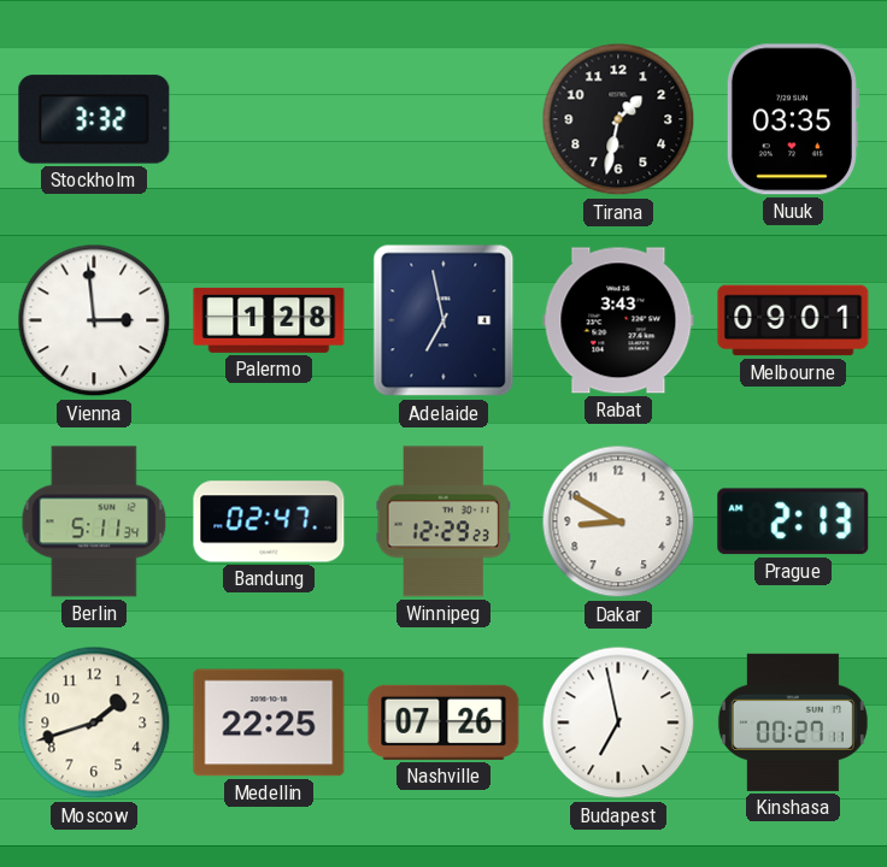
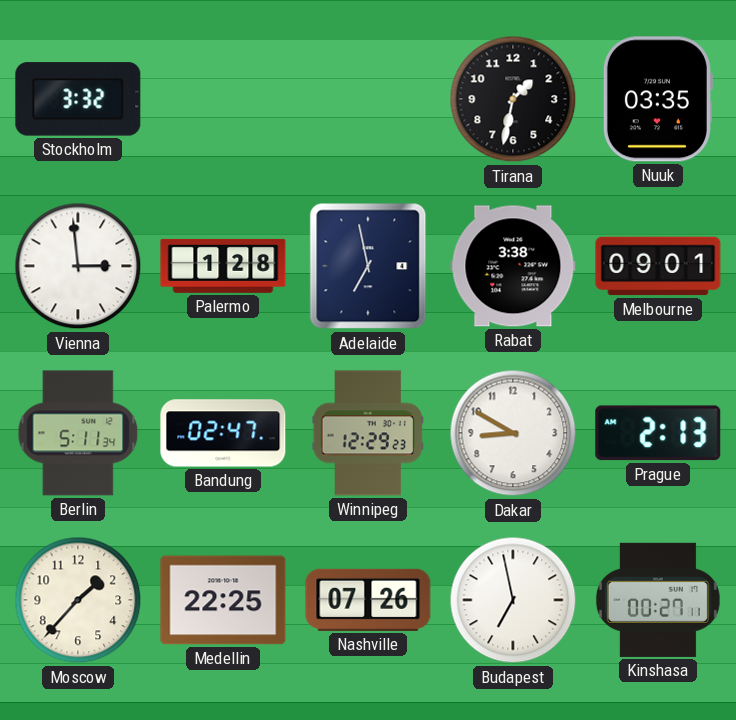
Rabat: 3:43 -> 3:38
Moscow: 1:42 -> 1:37
